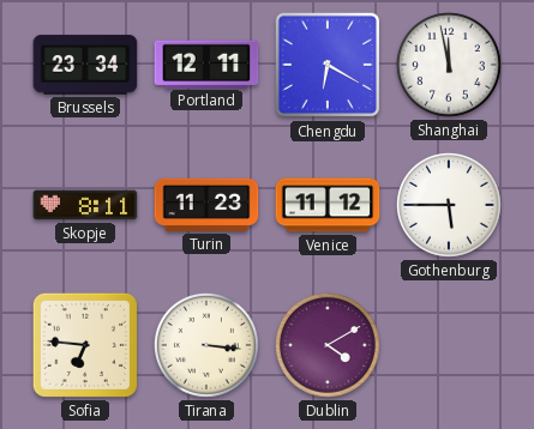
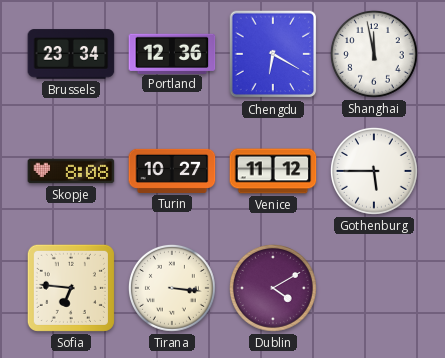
Portland: 12:11 -> 12:36
Skopje: 8:11 -> 8:08
Turin: 11:23 -> 10:27
